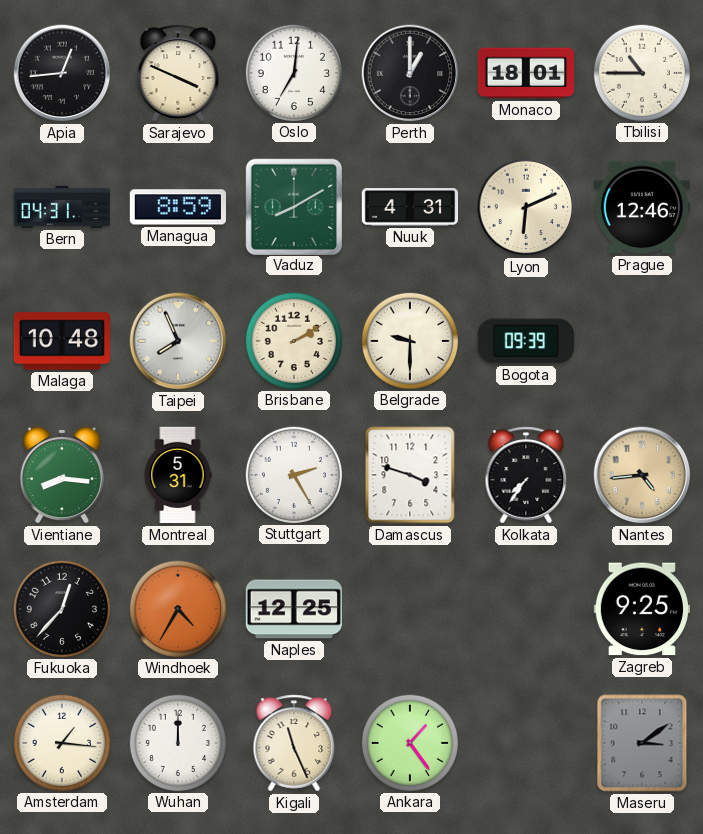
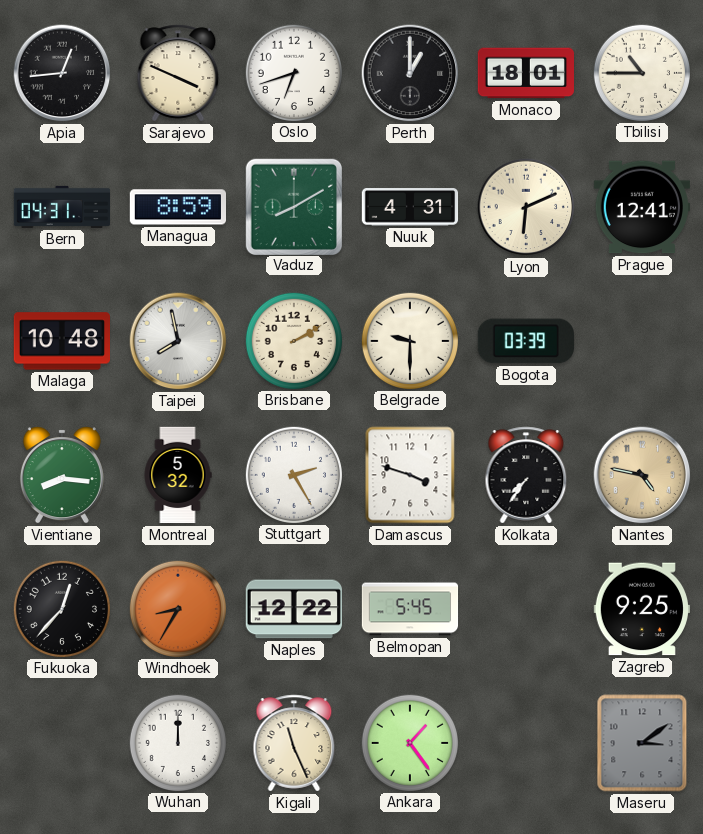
Oslo: 7:01 -> 6:42
Prague: 12:46 -> 12:41
Taipei: 7:56 -> 7:58
Bogota: 09:39 -> 03:39
Montreal: 5:31 -> 5:32
Nantes: 4:44 -> 4:47
Windhoek: 4:35 -> 8:35
Naples: 12:25 -> 12:22
Belmopan: none -> 5:45
Amsterdam: 1:16 -> none
